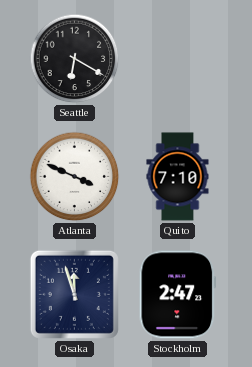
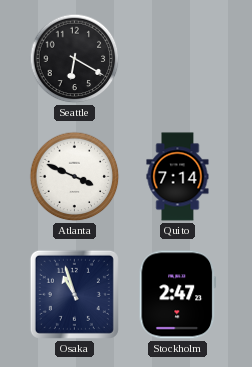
Quito: 7:10 -> 7:14
Osaka: 11:57 -> 10:57
